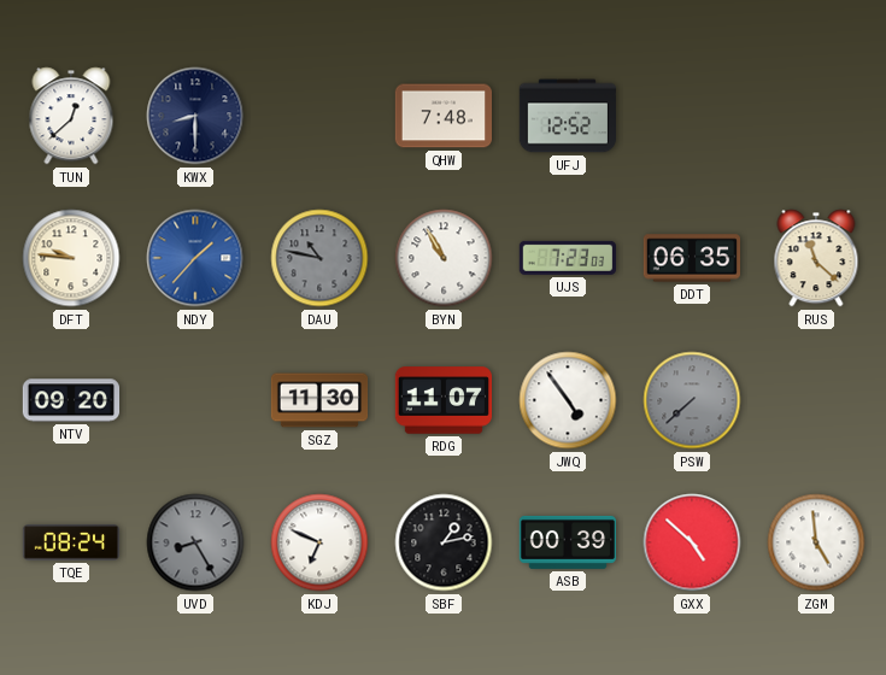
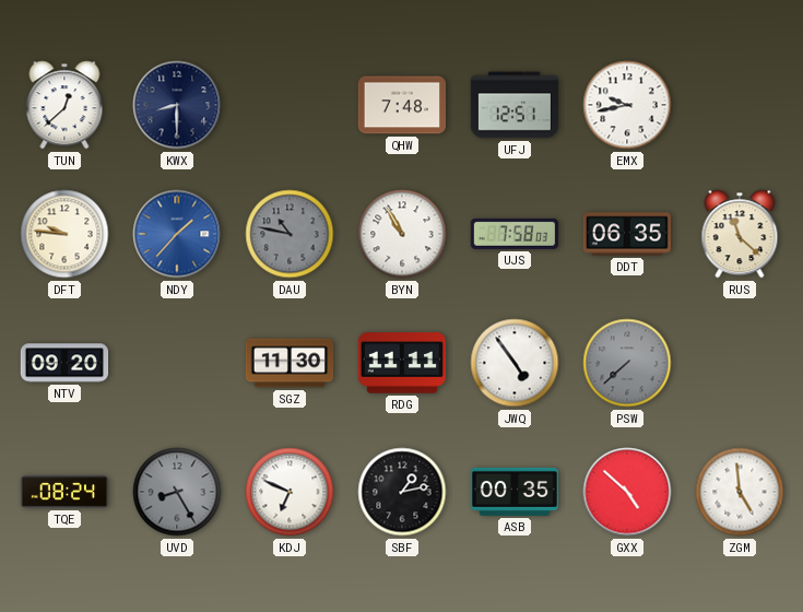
UFJ: 12:52 -> 12:51
EMX: none -> 9:43
UJS: 7:23 -> 7:58
RDG: 11:07 -> 11:11
ASB: 00:39 -> 00:35
